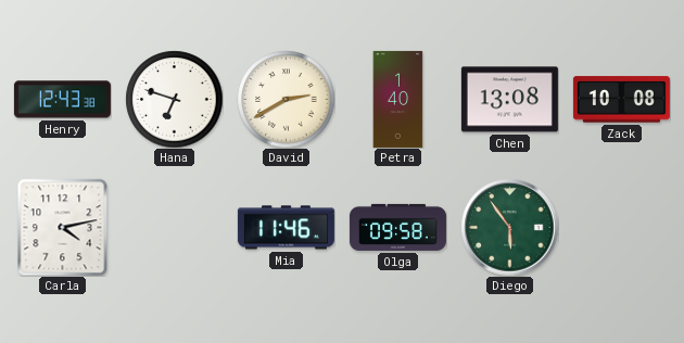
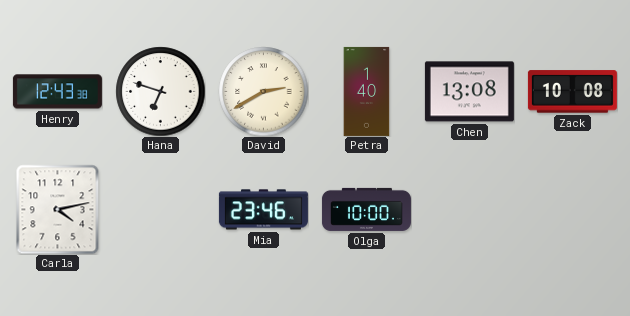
Mia: 11:46 -> 23:46
Olga: 09:58 -> 10:00
Diego: 5:54 -> none
